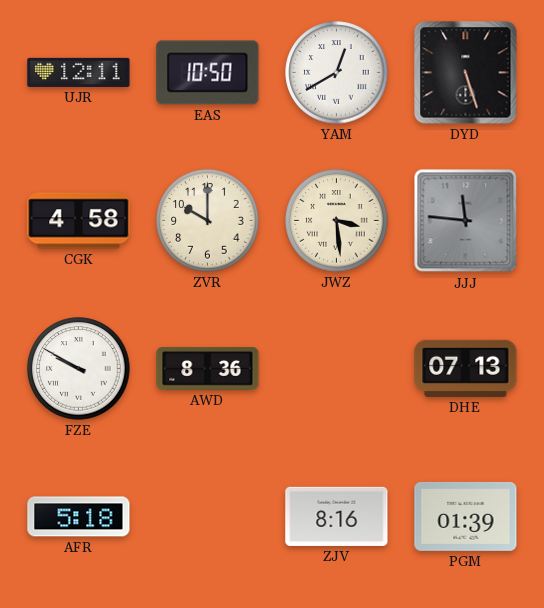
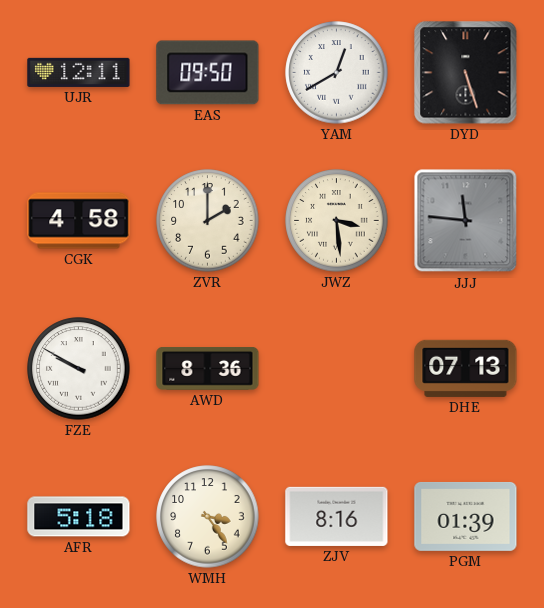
EAS: 10:50 -> 09:50
ZVR: 10:00 -> 2:00
WMH: none -> 3:24
